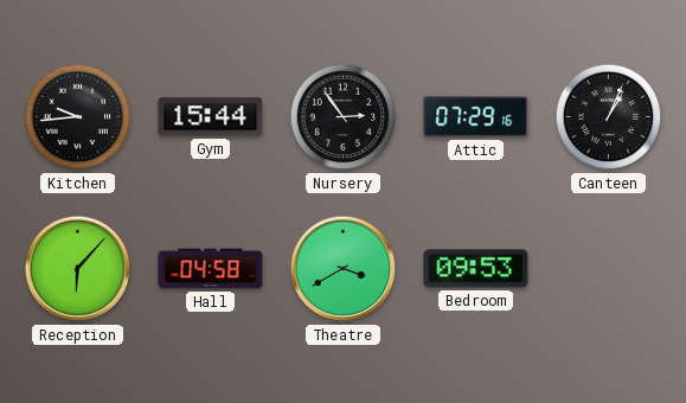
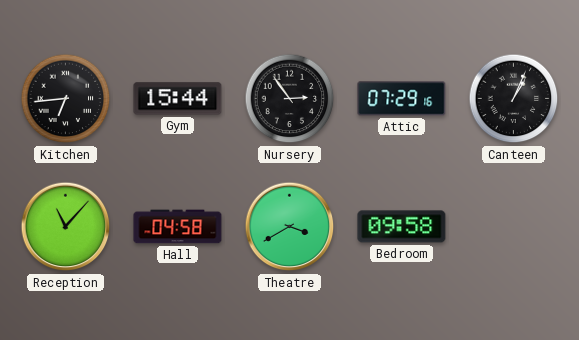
Kitchen: 9:44 -> 6:44
Reception: 6:07 -> 11:07
Bedroom: 09:53 -> 09:58
